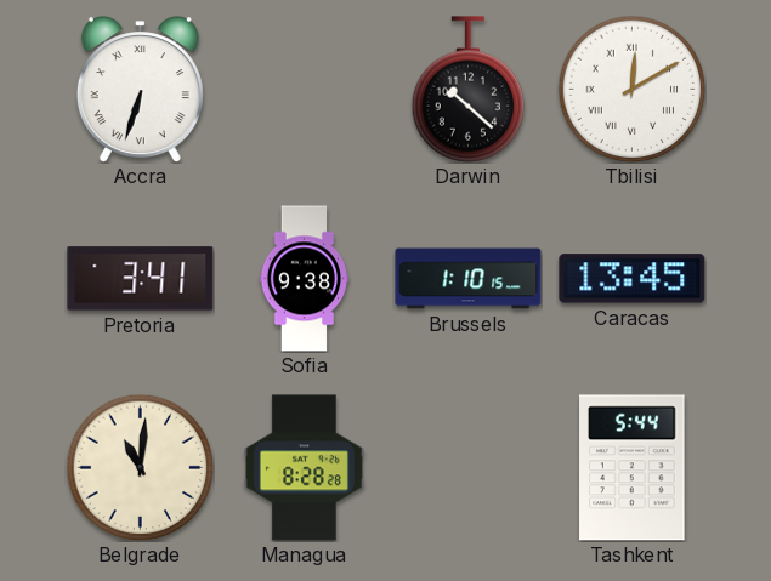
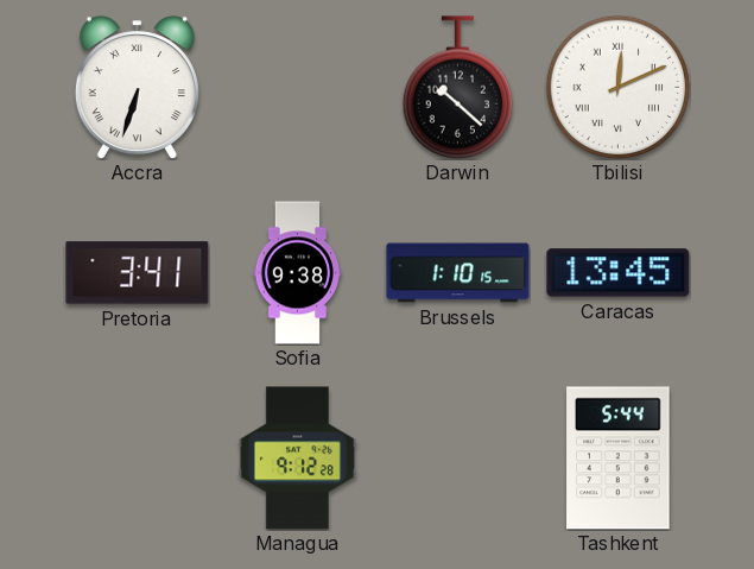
Tbilisi: 12:10 -> 12:11
Belgrade: 11:01 -> none
Managua: 8:28 -> 9:12
